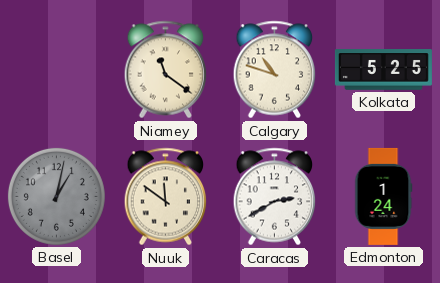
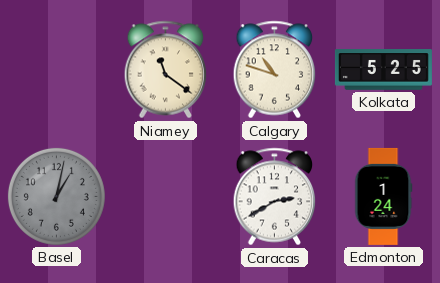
Nuuk: 11:51 -> none
